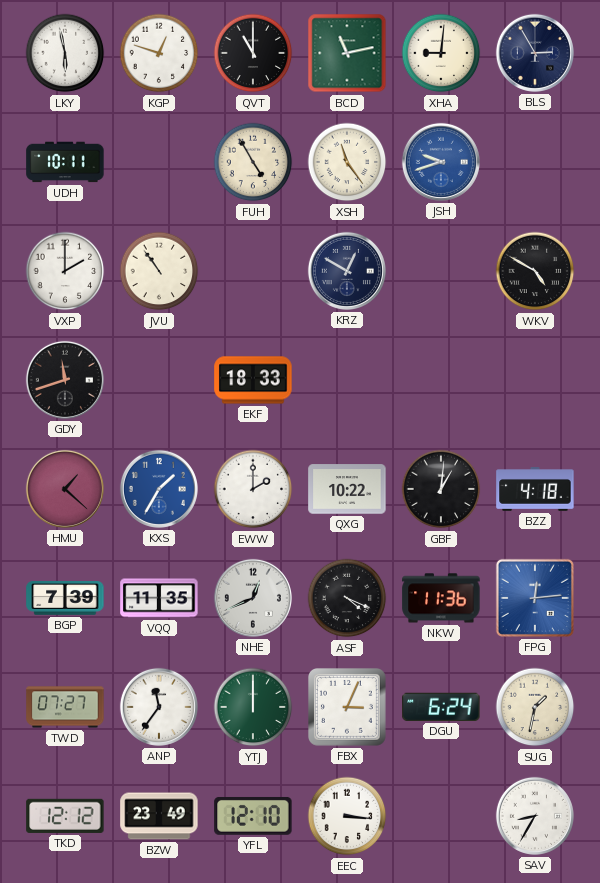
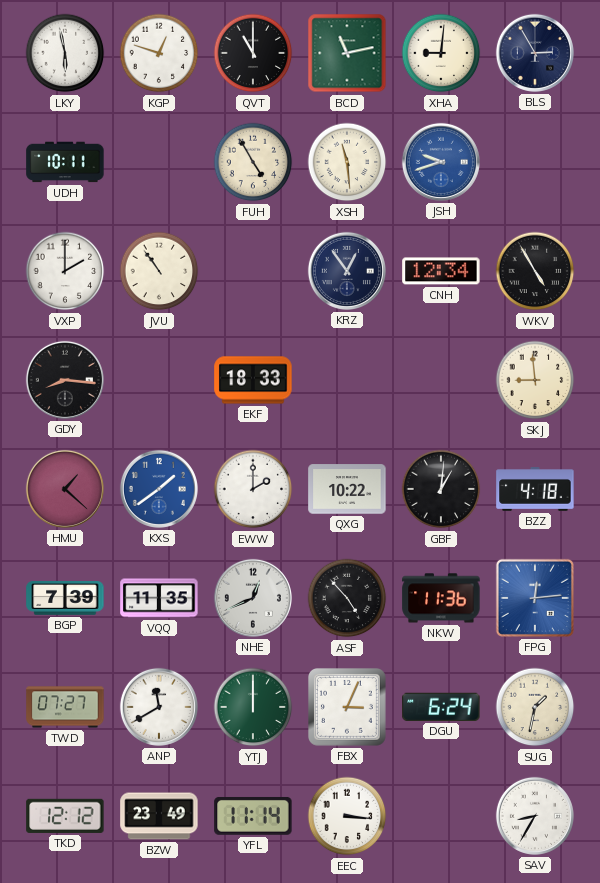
XSH: 11:24 -> 11:29
KRZ: 12:50 -> 12:54
CNH: none -> 12:34
WKV: 4:50 -> 4:55
GDY: 11:42 -> 8:16
SKJ: none -> 8:59
KXS: 1:35 -> 1:39
ASF: 4:19 -> 4:53
ANP: 11:36 -> 11:40
YFL: 12:10 -> 11:14
